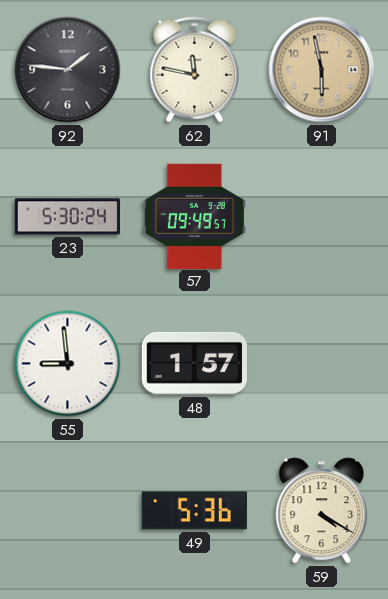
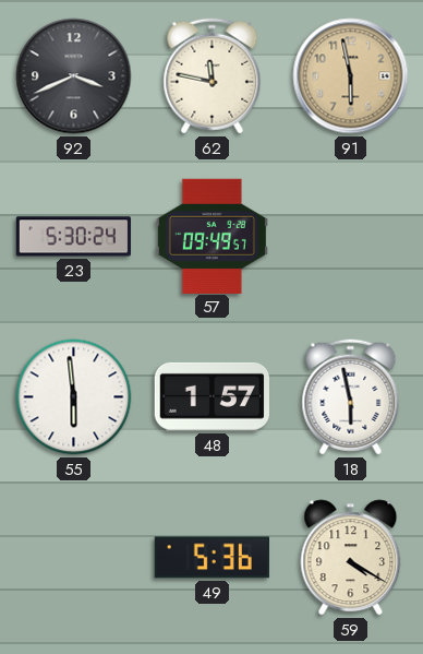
92: 1:46 -> 3:41
55: 8:59 -> 5:59
18: none -> 5:58
